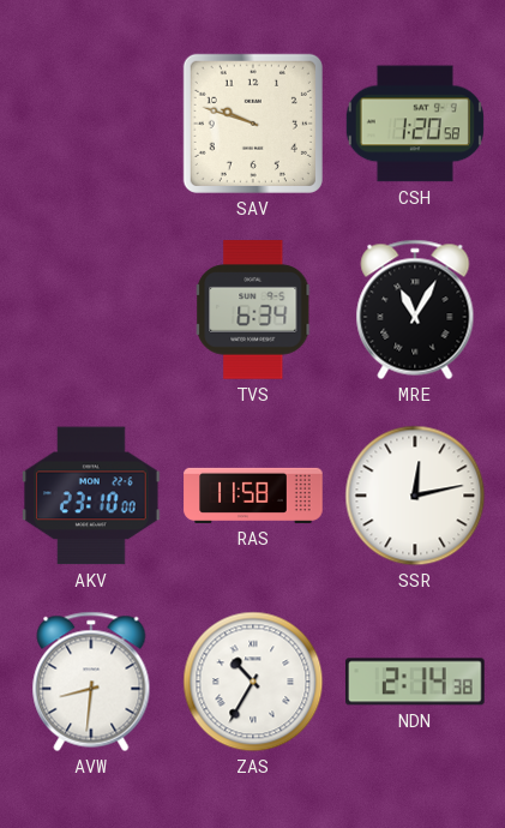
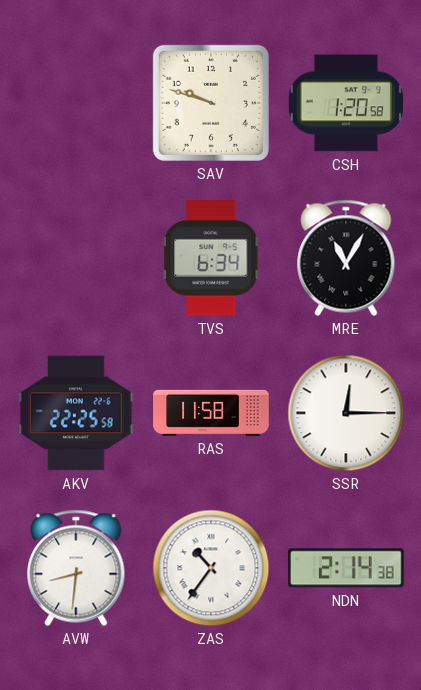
AKV: 23:10 -> 22:25
SSR: 12:13 -> 12:15
ZAS: 10:35 -> 10:36
